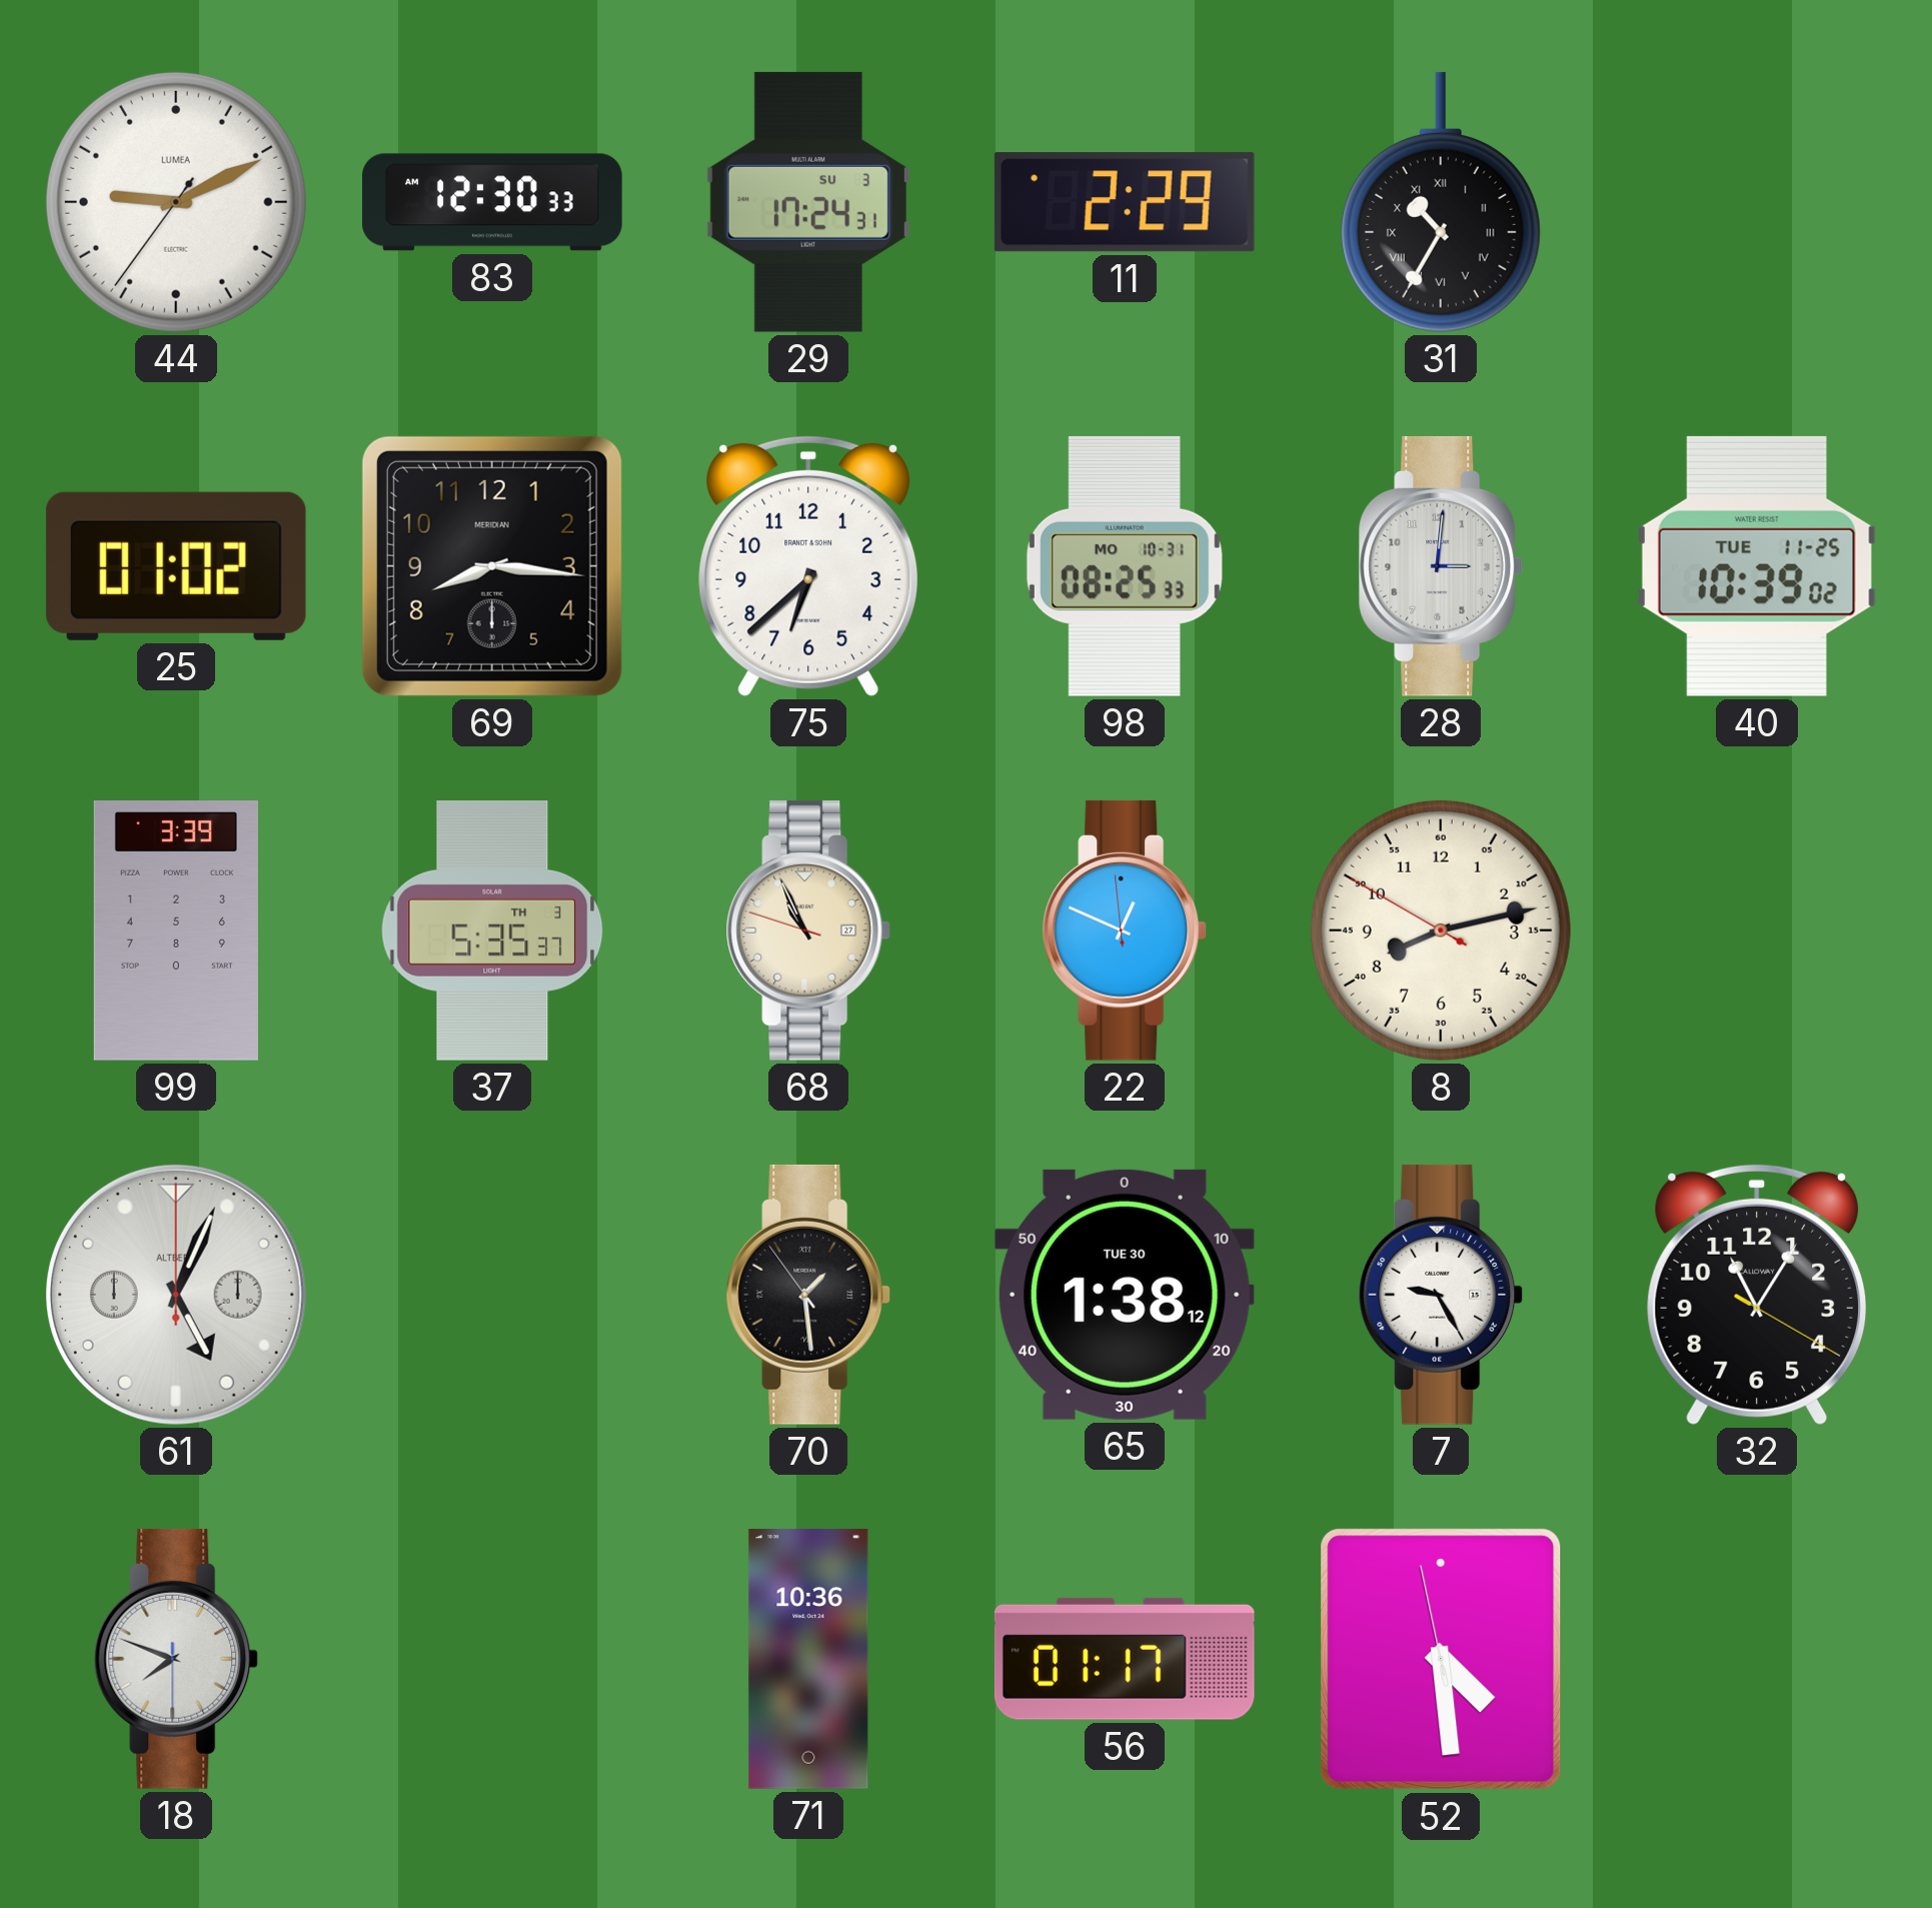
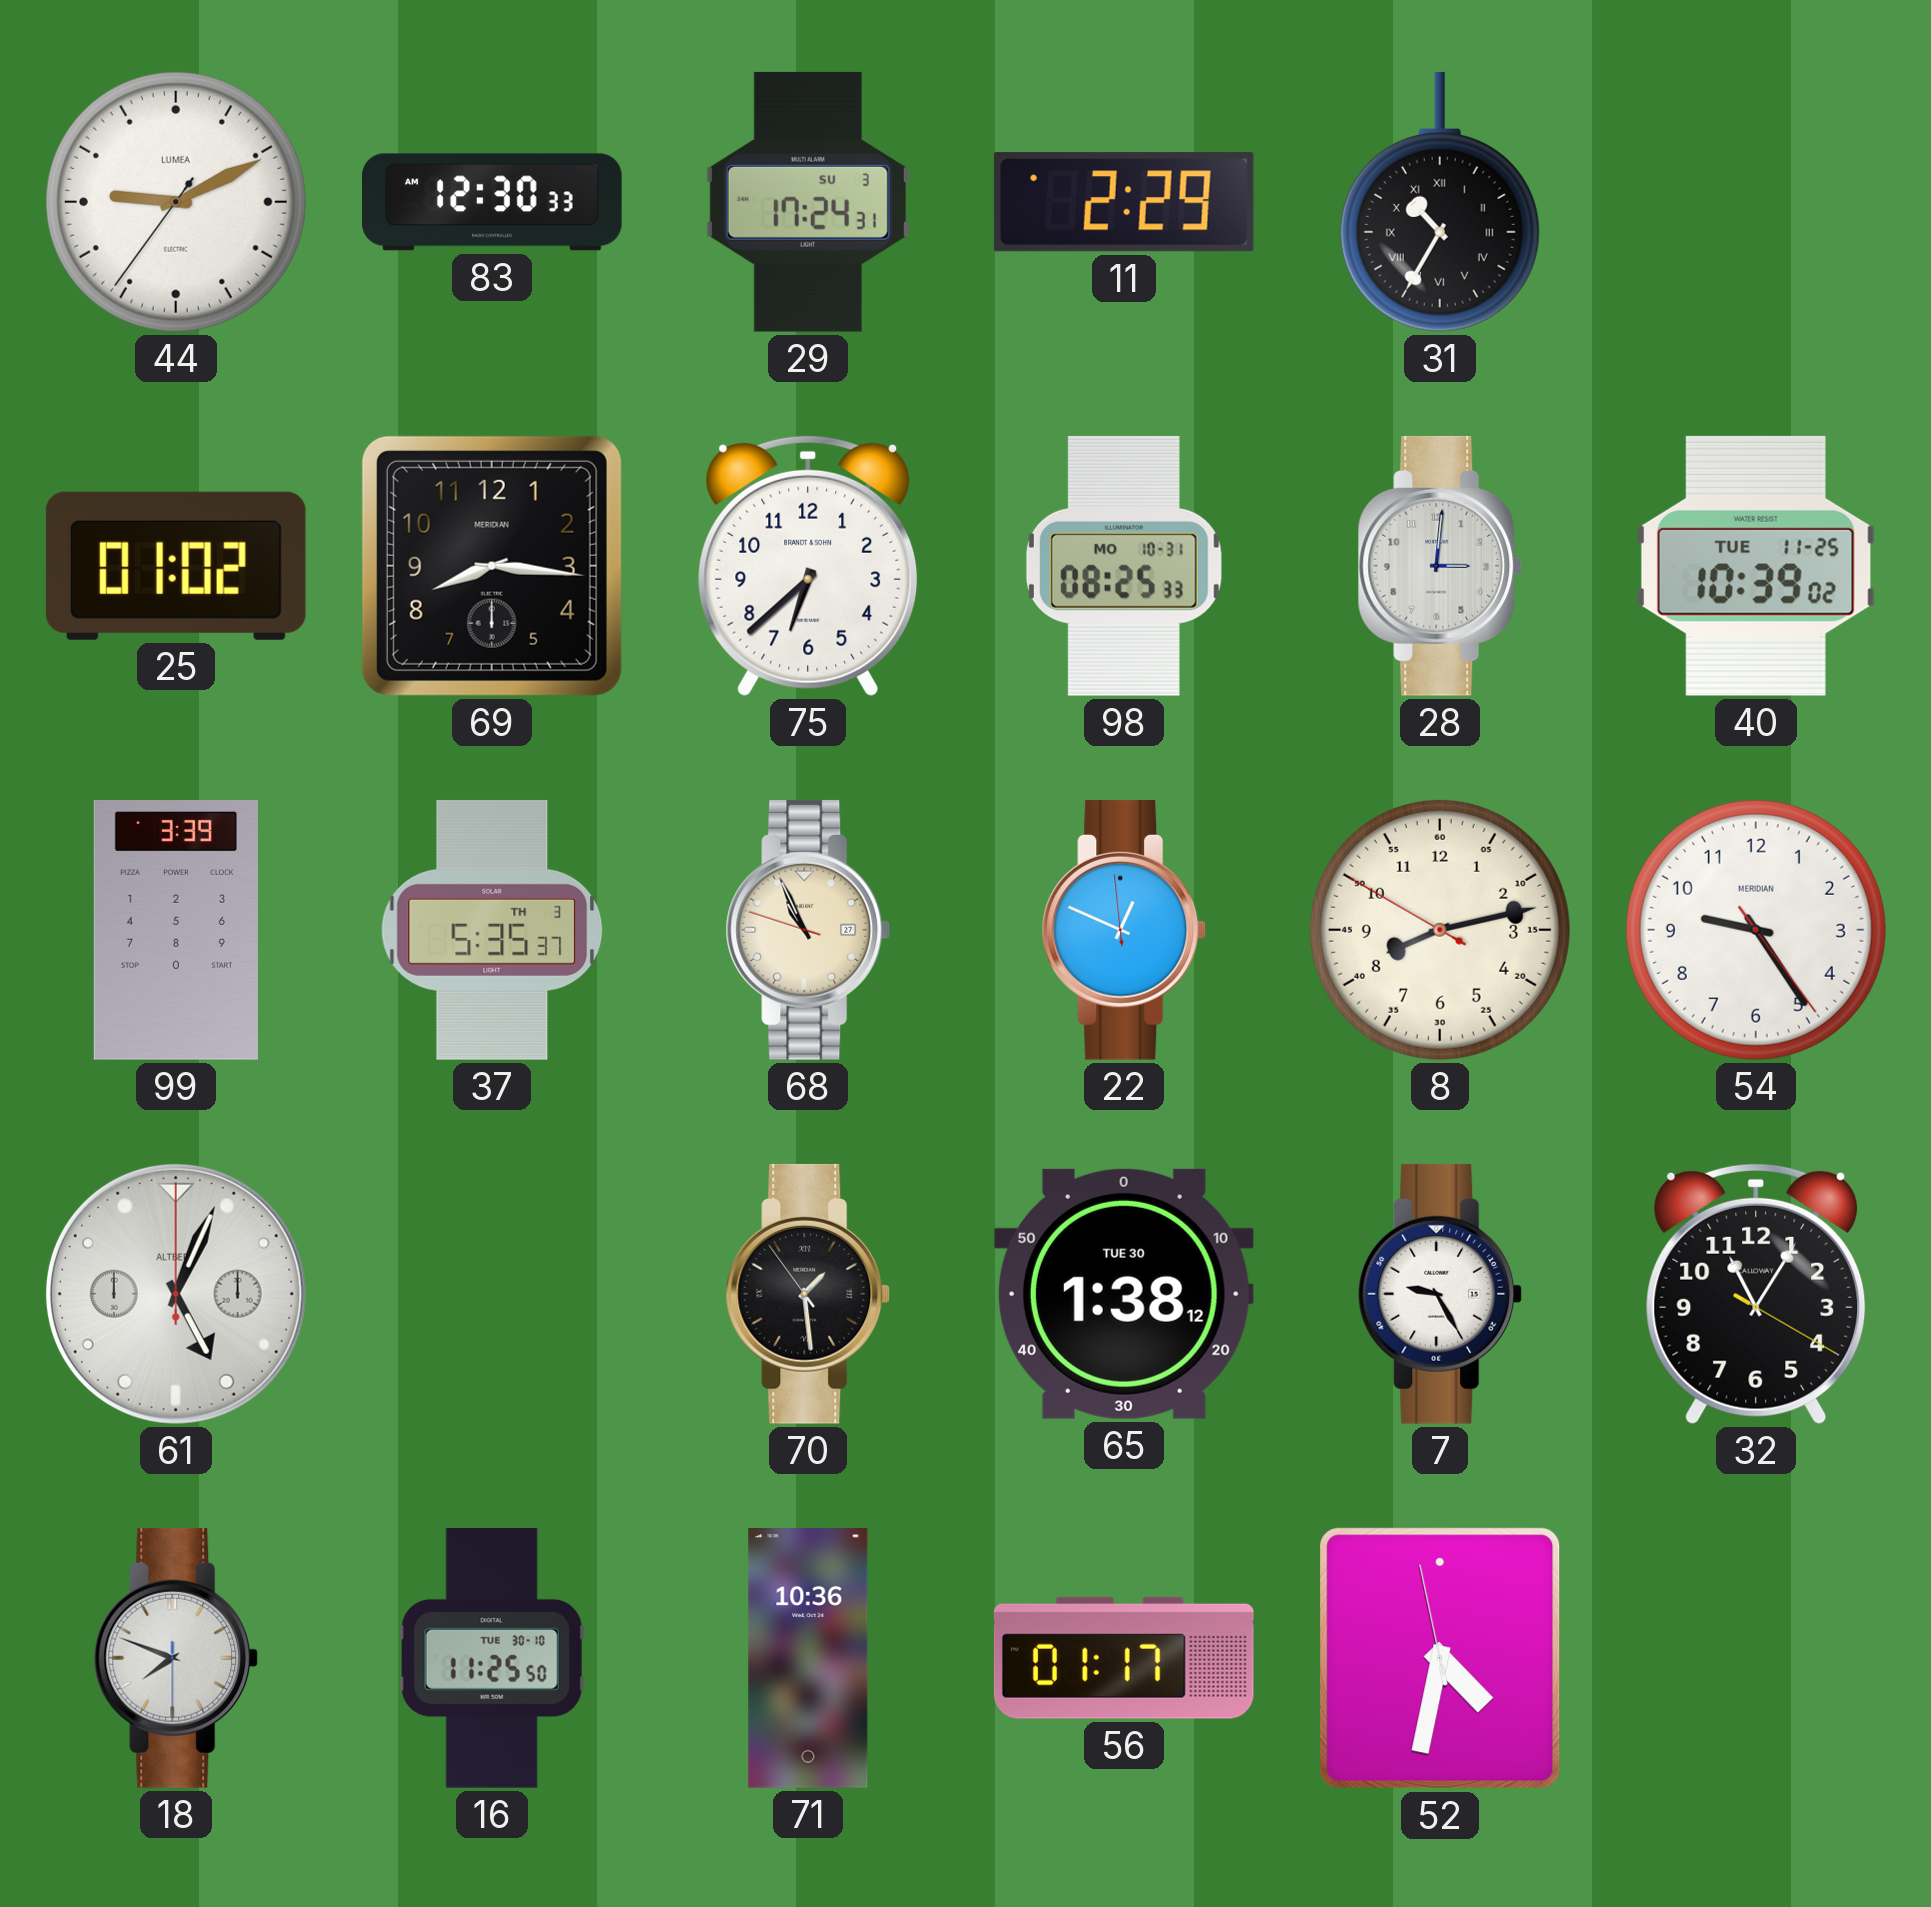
54: none -> 9:24
16: none -> 11:25
52: 4:28 -> 4:31
